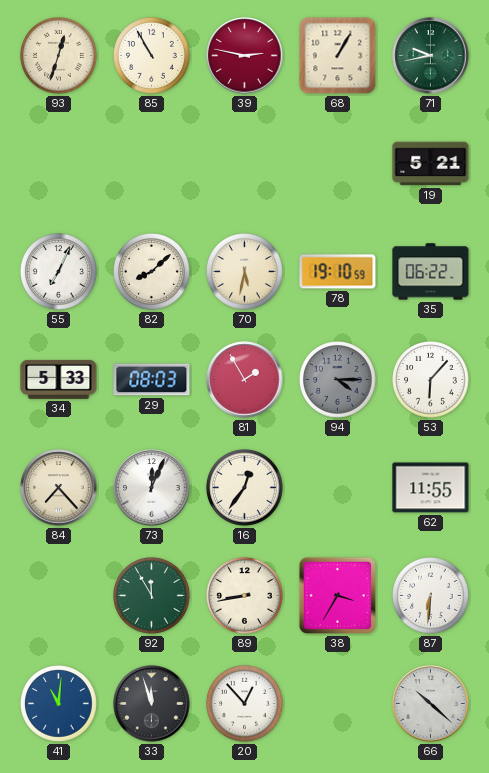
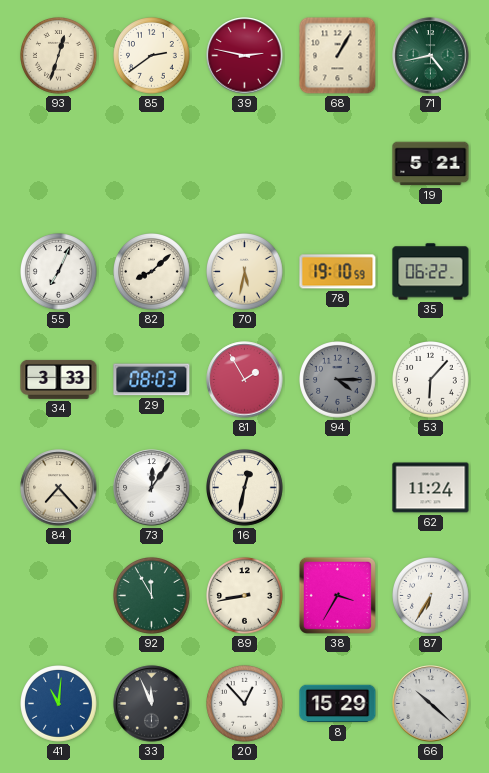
85: 10:55 -> 2:39
71: 9:43 -> 4:43
34: 5:33 -> 3:33
73: 12:04 -> 12:06
16: 12:36 -> 12:32
62: 11:55 -> 11:24
87: 6:31 -> 6:35
33: 11:57 -> 11:56
8: none -> 15:29
